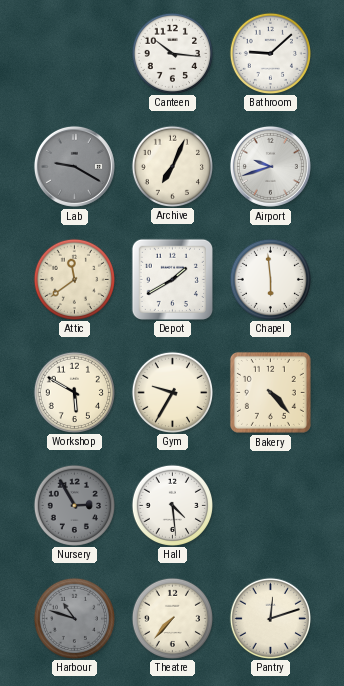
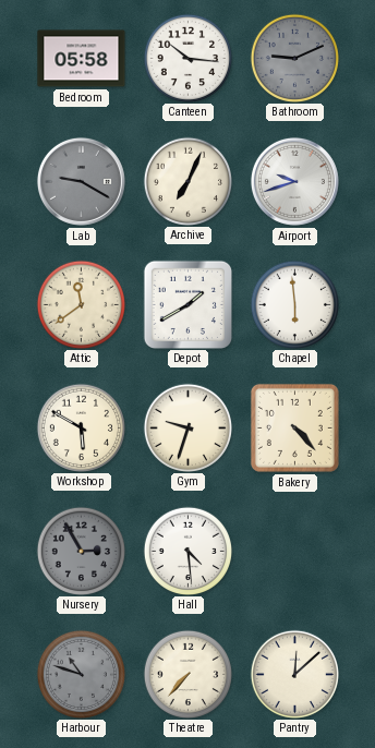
Bedroom: none -> 05:58
Bathroom: 9:08 -> 9:11
Bathroom dial: white -> grey
Gym: 9:35 -> 9:33
Pantry: 12:12 -> 12:08
